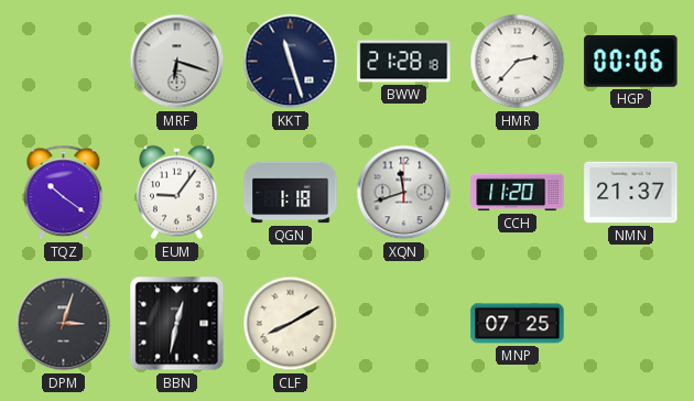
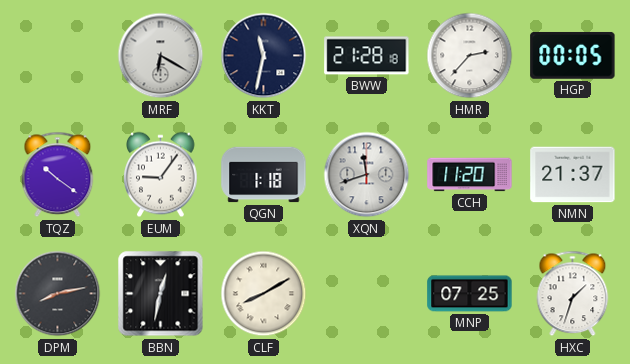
MRF: 6:18 -> 6:20
KKT: 11:27 -> 11:32
HGP: 00:06 -> 00:05
DPM: 3:03 -> 8:13
HXC: none -> 1:33
